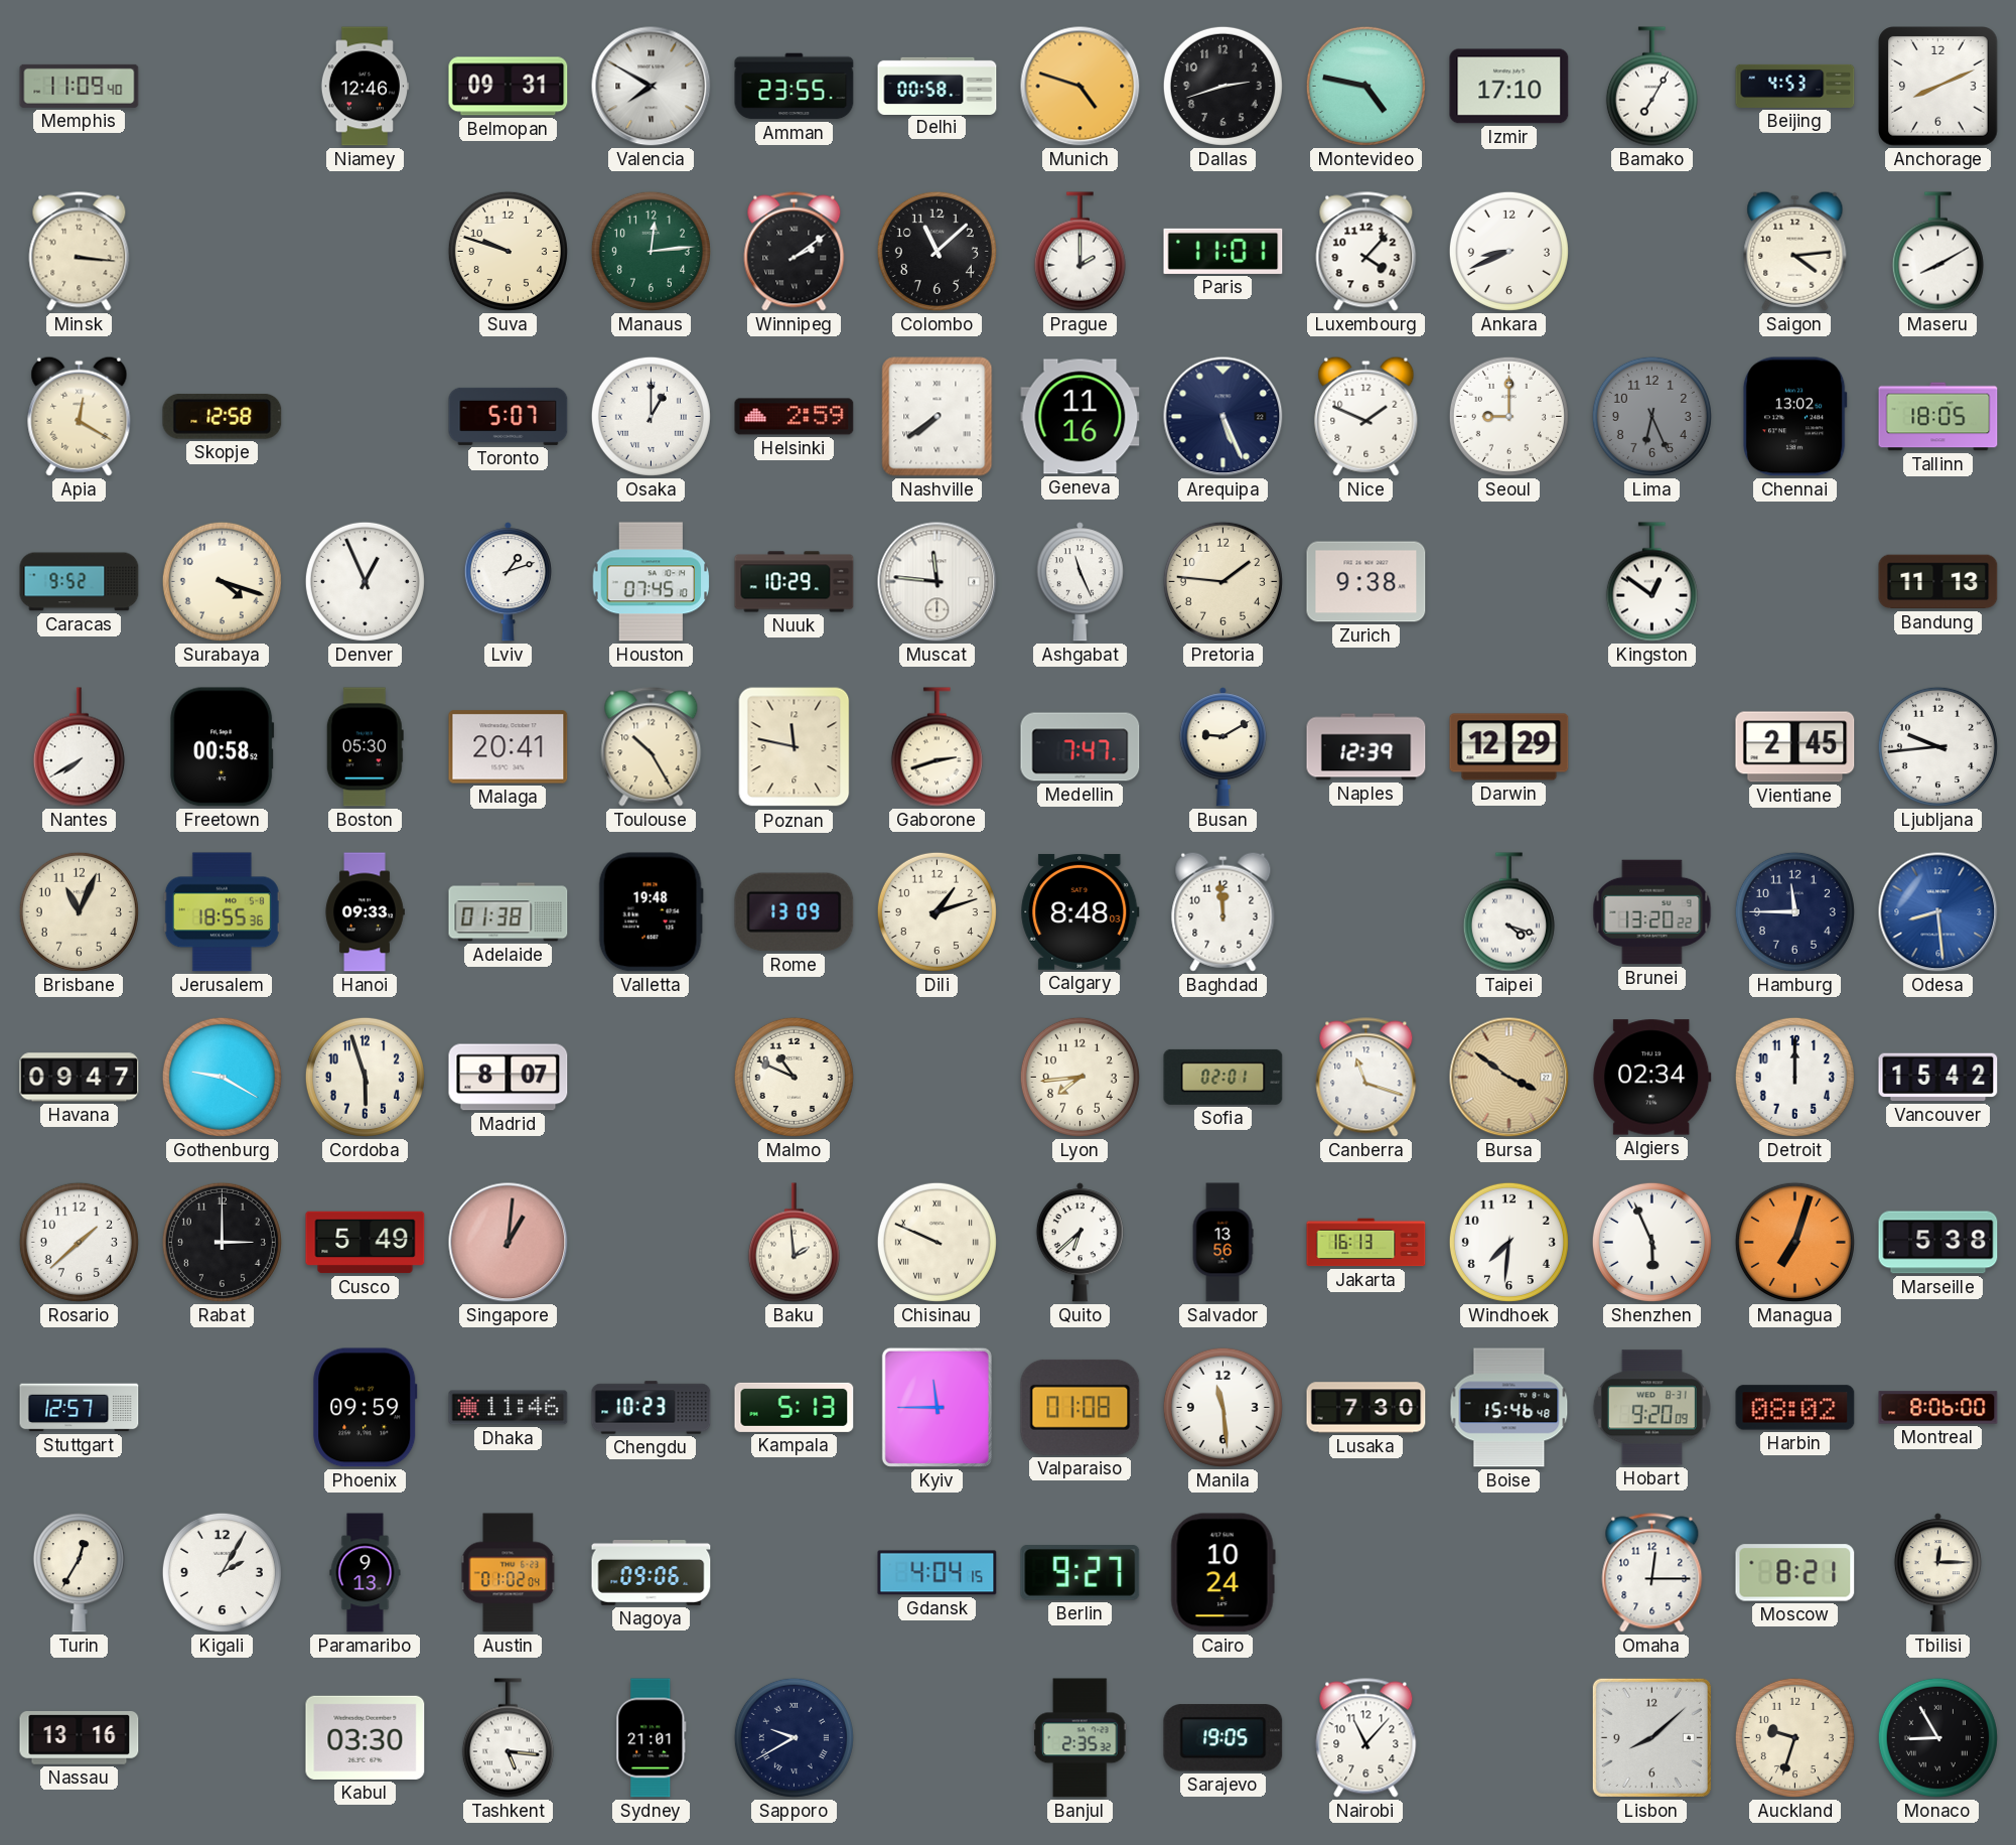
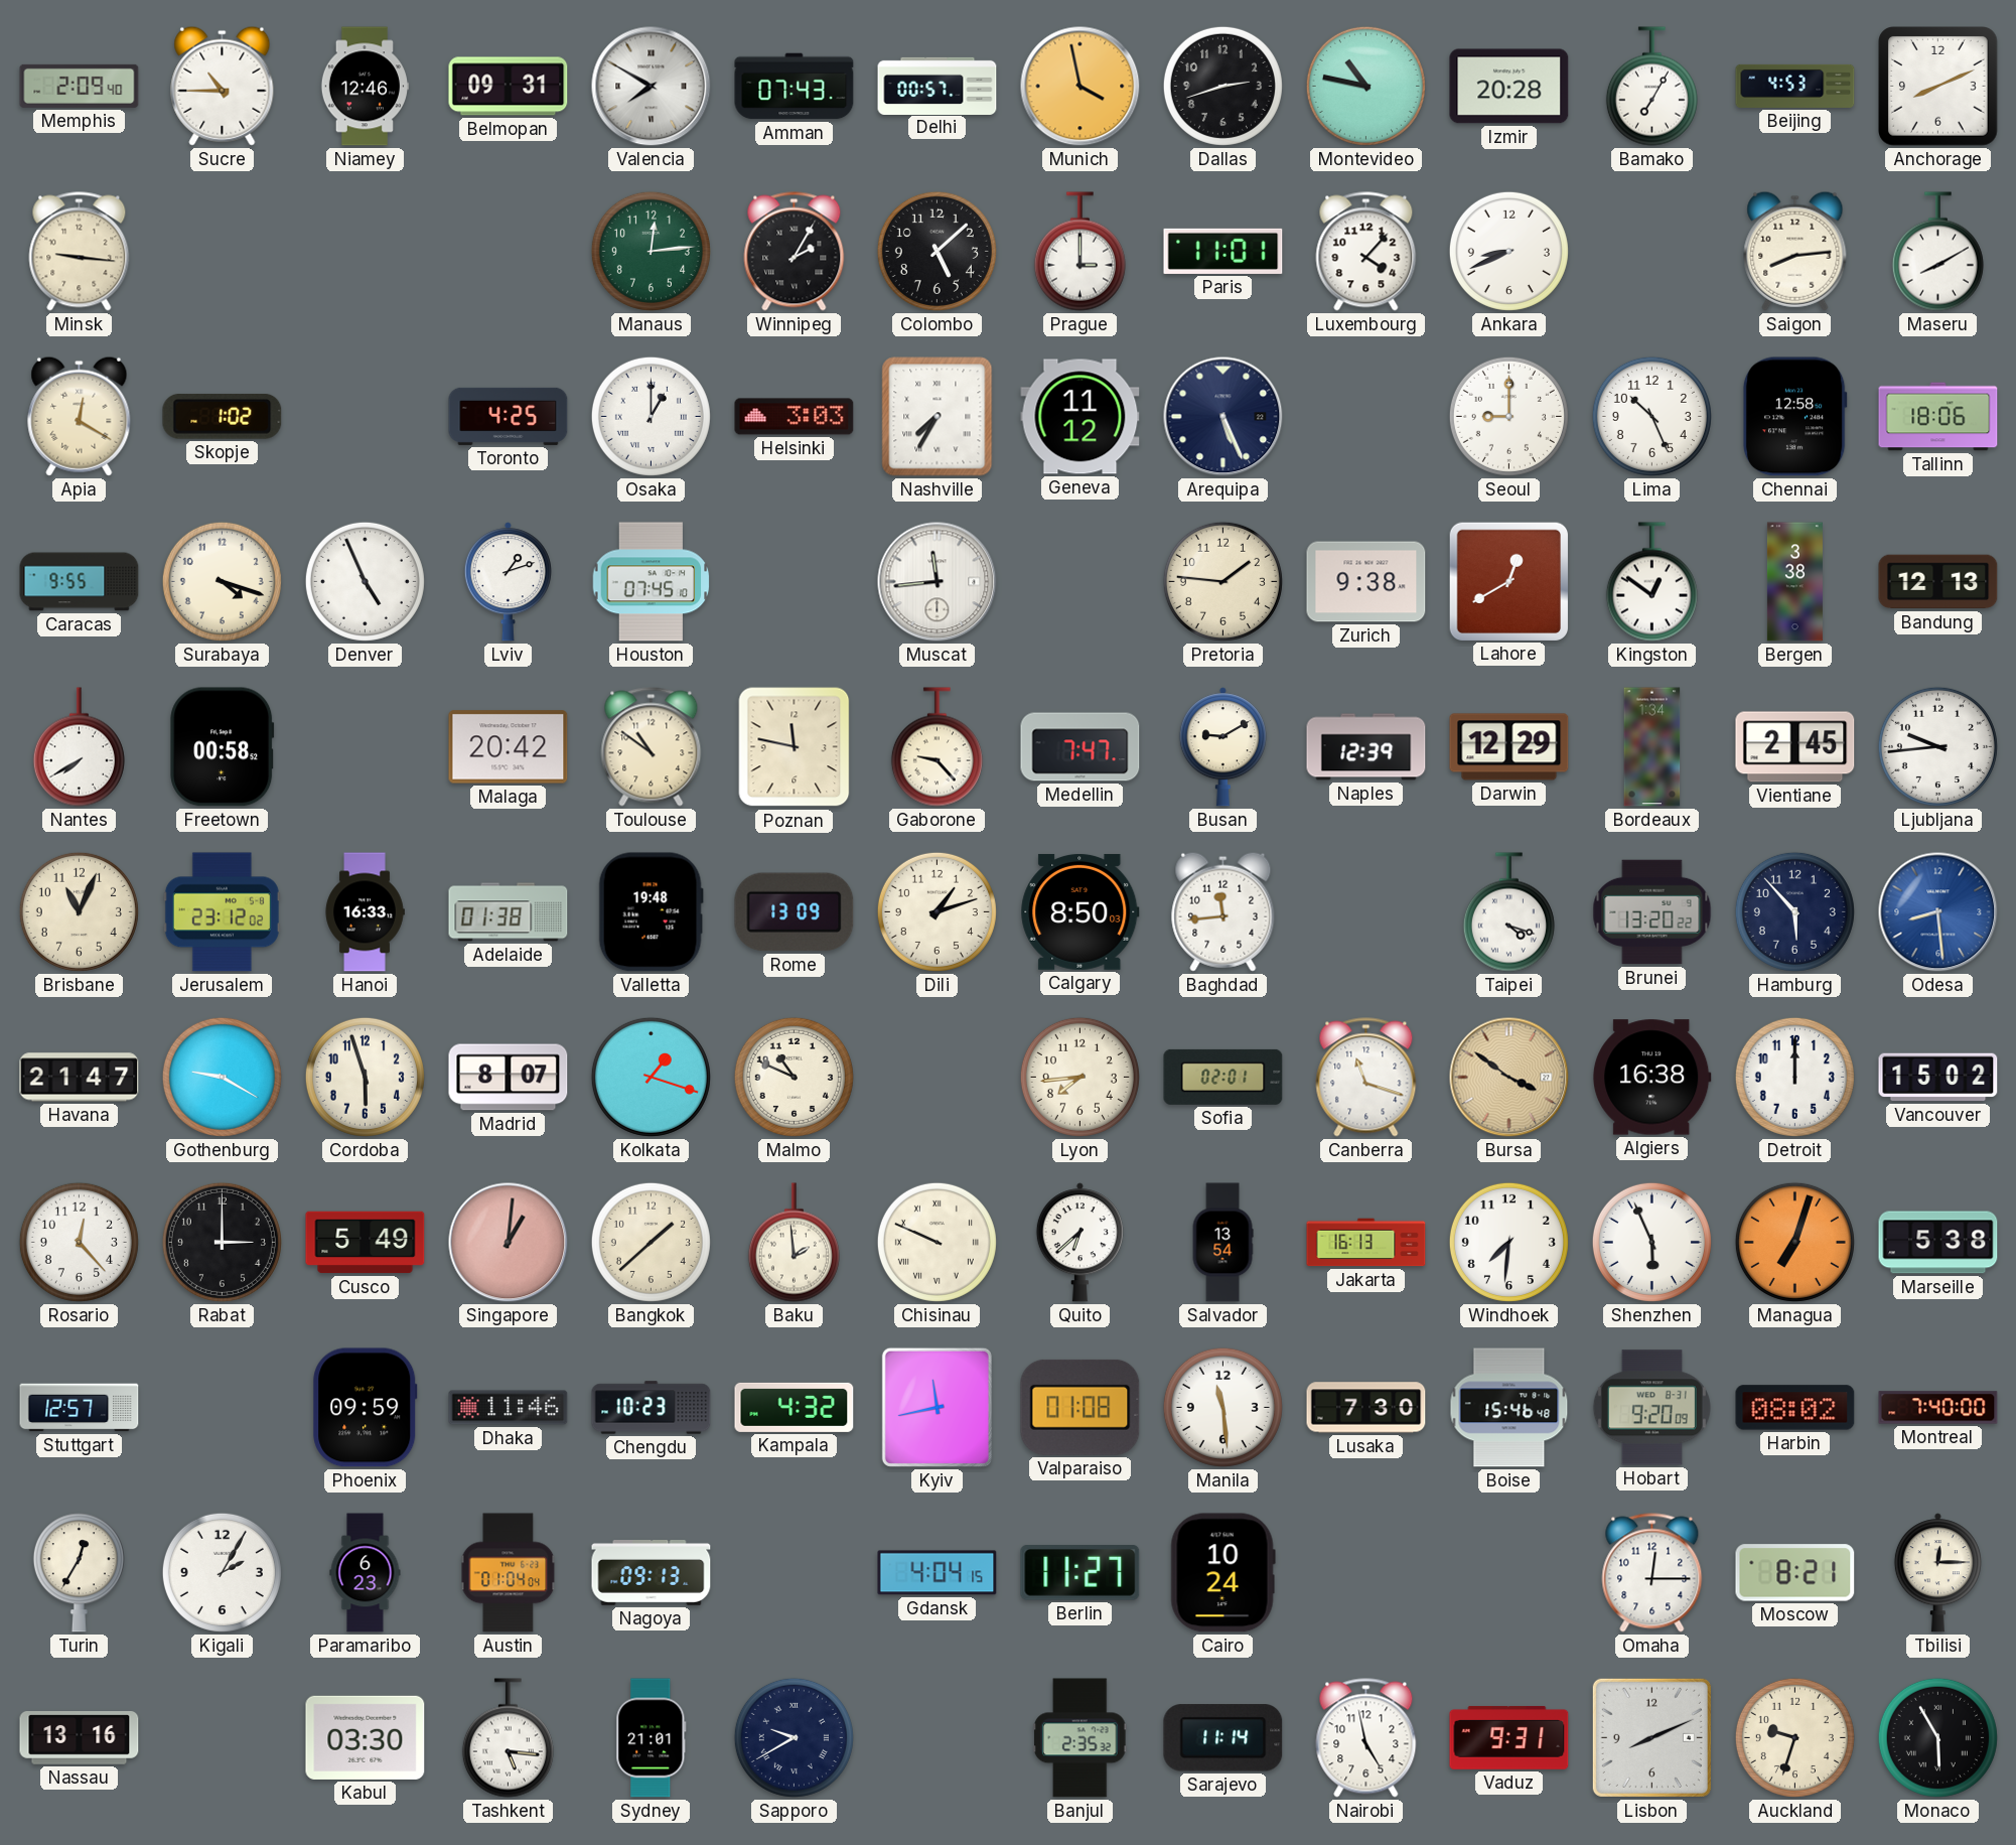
Memphis: 11:09 -> 2:09
Sucre: none -> 10:45
Amman: 23:55 -> 07:43
Delhi: 00:58 -> 00:57
Munich: 4:48 -> 3:58
Montevideo: 4:47 -> 10:47
Izmir: 17:10 -> 20:28
Minsk: 3:16 -> 9:16
Suva: 9:48 -> none
Winnipeg: 2:09 -> 2:05
Colombo: 11:08 -> 5:08
Prague: 2:00 -> 3:00
Saigon: 4:14 -> 8:14
Skopje: 12:58 -> 1:02
Toronto: 5:07 -> 4:25
Helsinki: 2:59 -> 3:03
Nashville: 7:39 -> 7:35
Geneva: 11:16 -> 11:12
Nice: 1:49 -> none
Lima: 6:26 -> 10:26
Lima dial: grey -> white
Chennai: 13:02 -> 12:58
Tallinn: 18:05 -> 18:06
Caracas: 9:52 -> 9:55
Denver: 12:56 -> 4:56
Nuuk: 10:29 -> none
Muscat: 11:46 -> 11:44
Ashgabat: 11:26 -> none
Lahore: none -> 12:40
Bergen: none -> 3:38
Bandung: 11:13 -> 12:13
Boston: 05:30 -> none
Malaga: 20:41 -> 20:42
Toulouse: 10:25 -> 10:51
Gaborone: 2:42 -> 9:23
Bordeaux: none -> 1:34
Jerusalem: 18:55 -> 23:12
Hanoi: 09:33 -> 16:33
Calgary: 8:48 -> 8:50
Baghdad: 11:59 -> 11:44
Hamburg: 11:45 -> 5:53
Havana: 09:47 -> 21:47
Kolkata: none -> 1:18
Algiers: 02:34 -> 16:38
Vancouver: 15:42 -> 15:02
Rosario: 1:38 -> 12:23
Bangkok: none -> 1:38
Salvador: 13:56 -> 13:54
Kampala: 5:13 -> 4:32
Kyiv: 11:45 -> 11:43
Montreal: 8:06 -> 7:40
Paramaribo: 9:13 -> 6:23
Austin: 01:02 -> 01:04
Nagoya: 09:06 -> 09:13
Berlin: 9:27 -> 11:27
Sarajevo: 19:05 -> 11:14
Nairobi: 11:07 -> 4:58
Vaduz: none -> 9:31
Lisbon: 8:08 -> 8:11
Monaco: 8:55 -> 5:55
